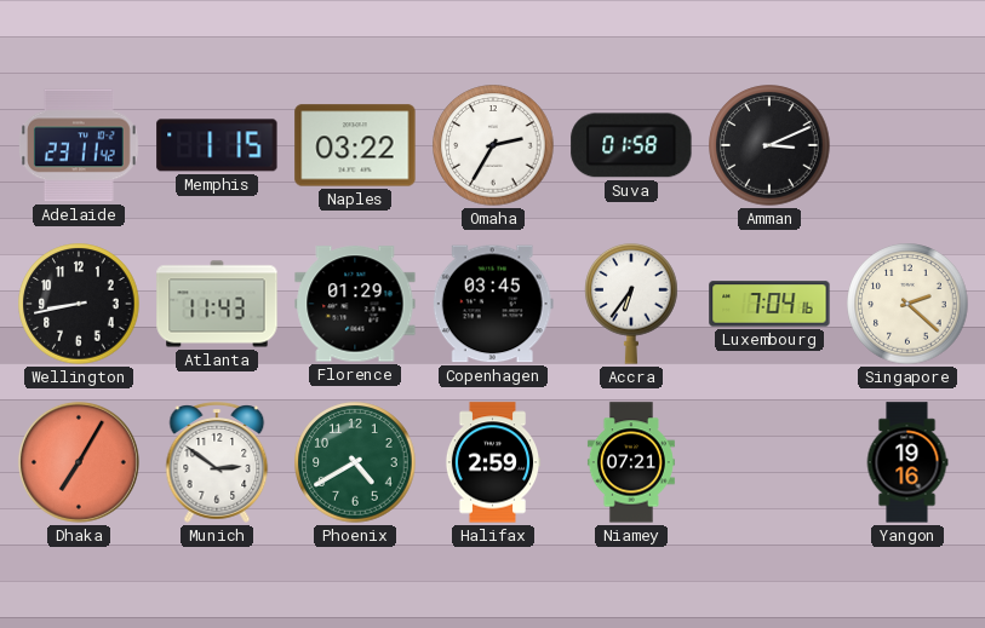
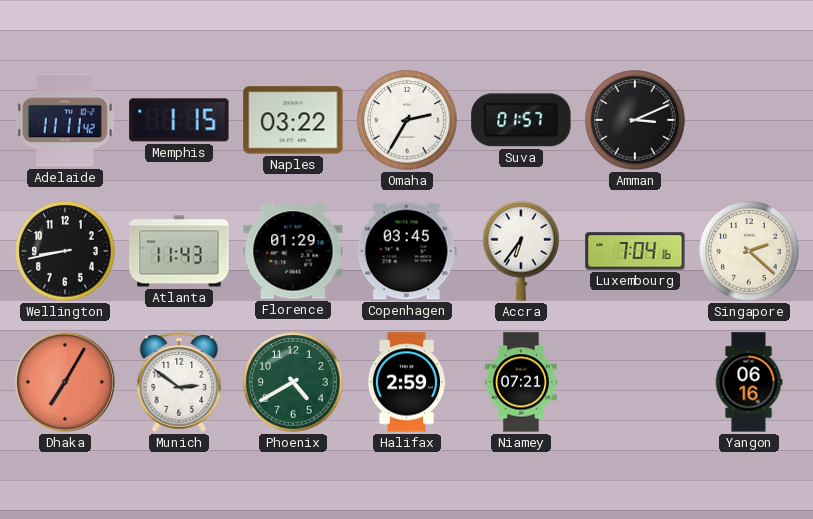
Adelaide: 23:11 -> 11:11
Suva: 01:58 -> 01:57
Yangon: 19:16 -> 06:16
